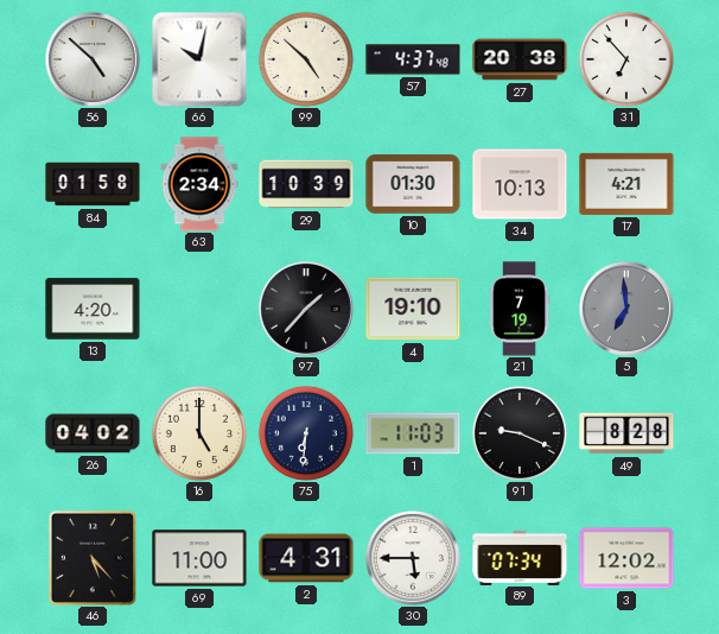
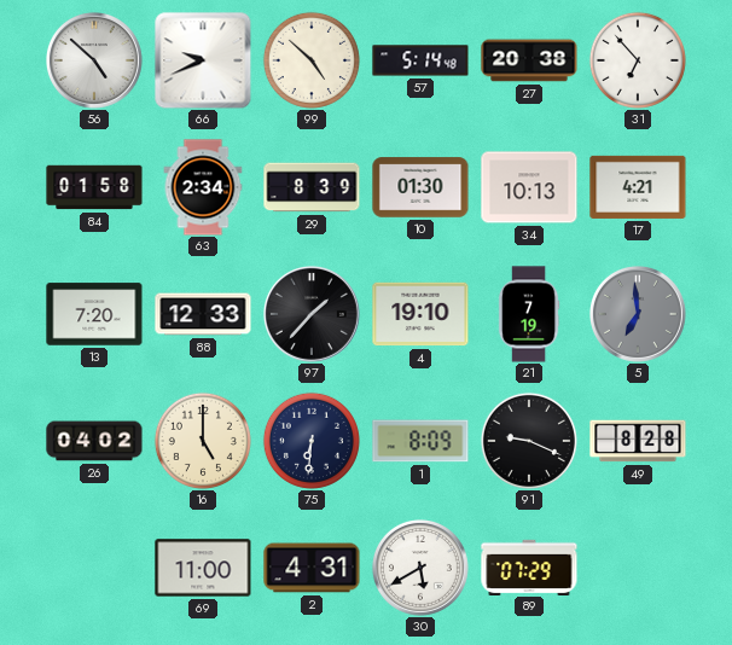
66: 10:02 -> 9:41
57: 4:37 -> 5:14
29: 10:39 -> 8:39
13: 4:20 -> 7:20
88: none -> 12:33
1: 11:03 -> 8:09
46: 5:23 -> none
30: 5:45 -> 5:40
89: 07:34 -> 07:29
3: 12:02 -> none
